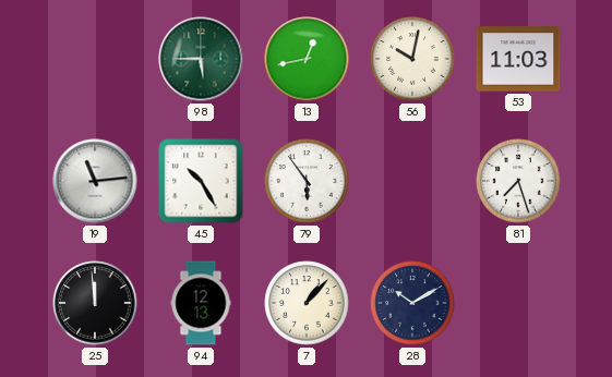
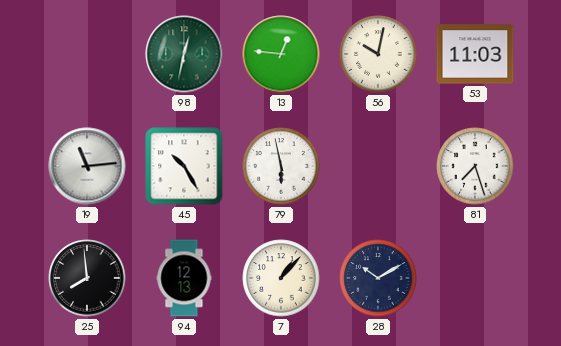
98: 5:45 -> 12:32
13: 12:43 -> 12:46
79: 5:54 -> 5:58
25: 11:59 -> 7:59
